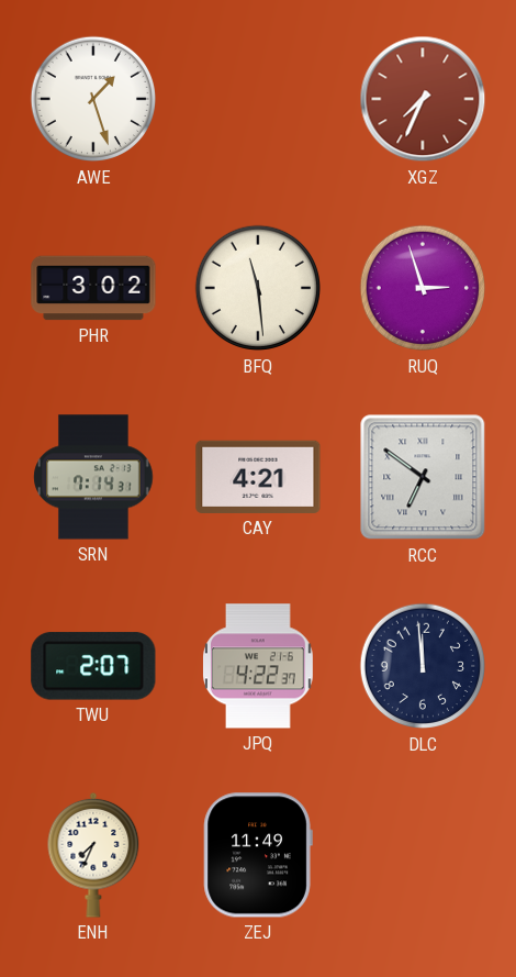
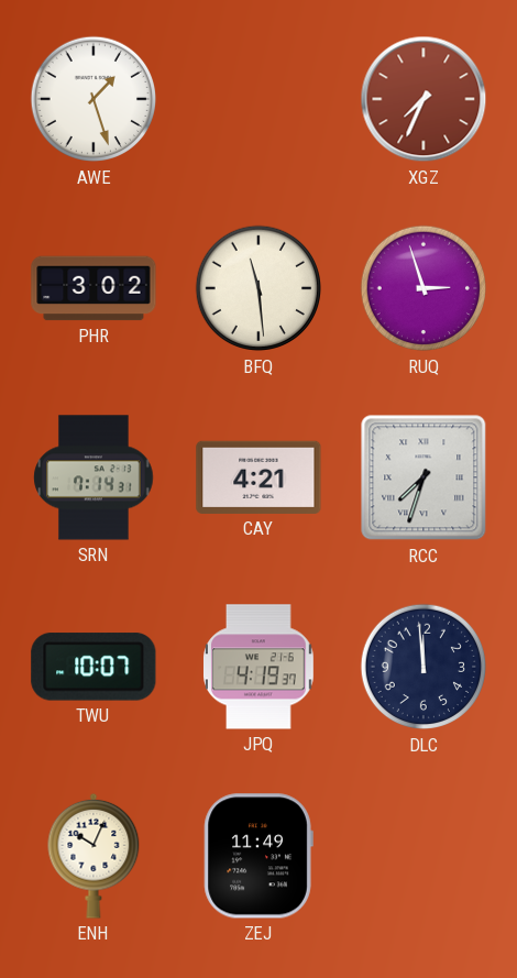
RCC: 6:51 -> 7:33
TWU: 2:07 -> 10:07
JPQ: 4:22 -> 4:19
ENH: 7:34 -> 10:04
